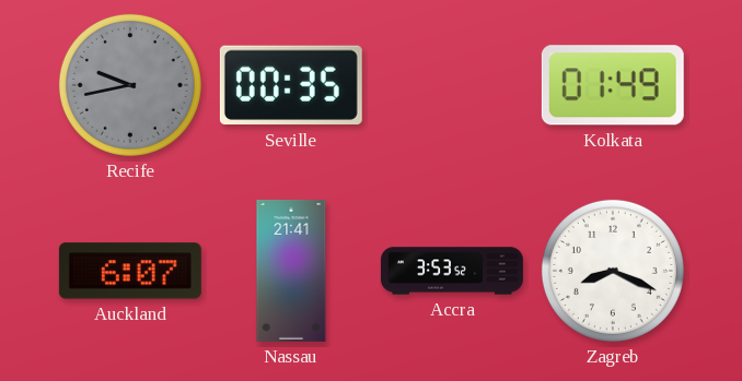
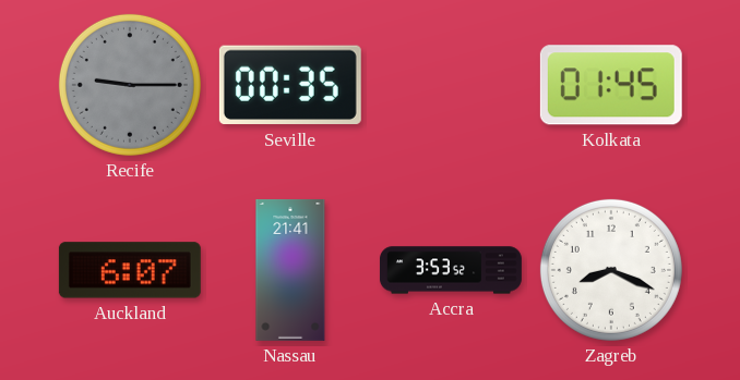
Recife: 9:43 -> 9:15
Kolkata: 01:49 -> 01:45
